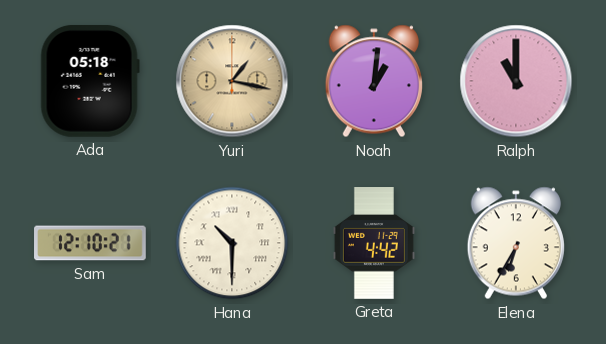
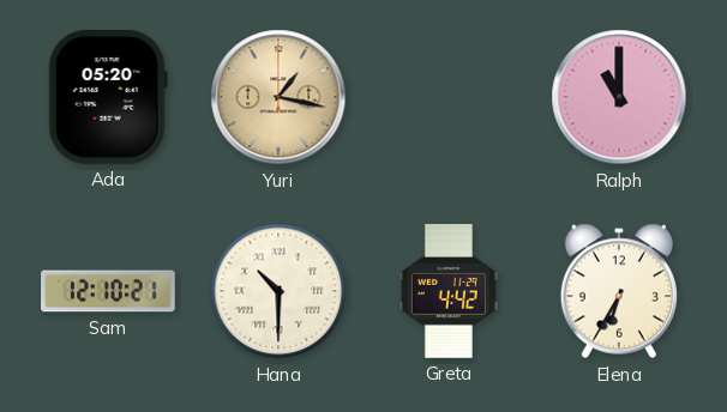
Ada: 05:18 -> 05:20
Noah: 1:01 -> none
